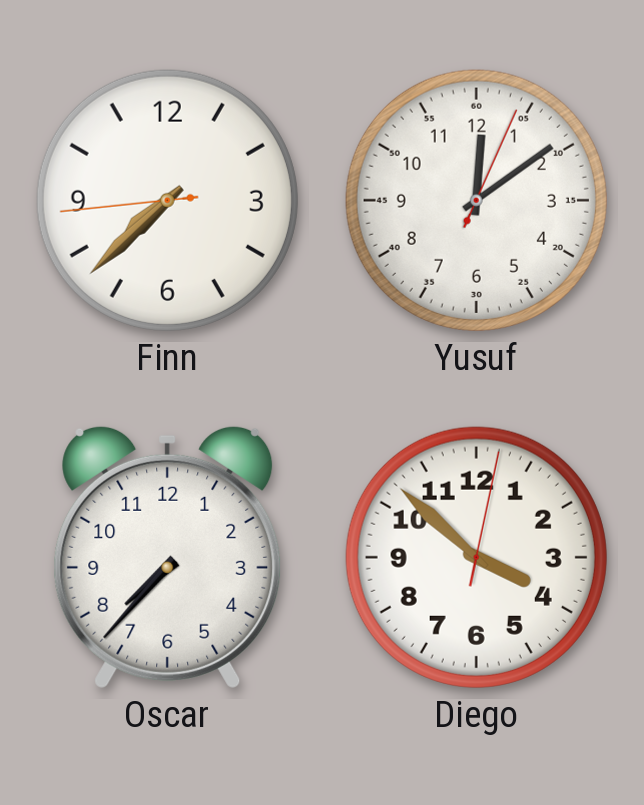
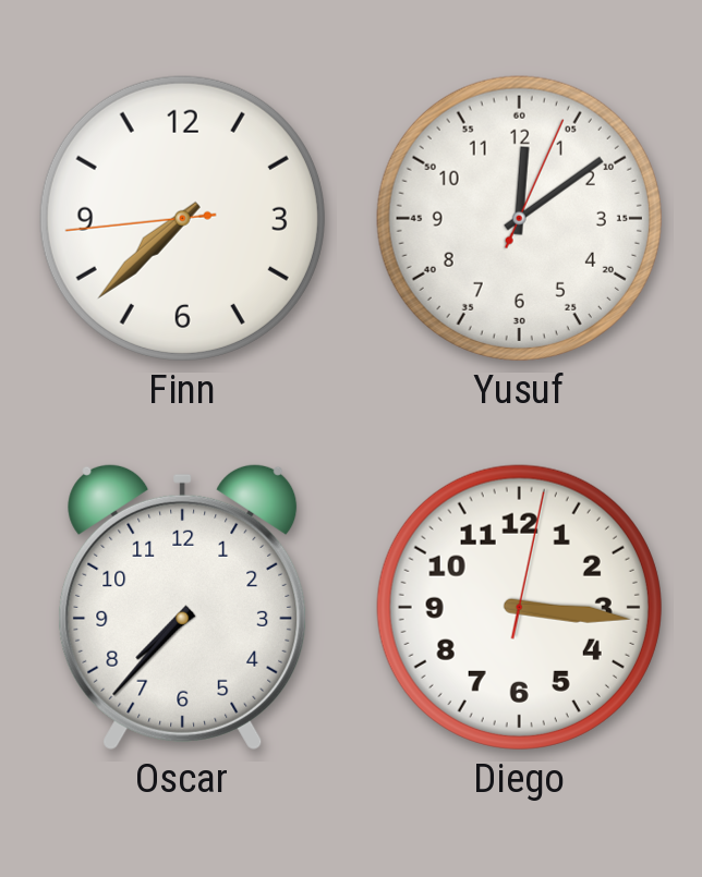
Diego: 3:52 -> 3:16
